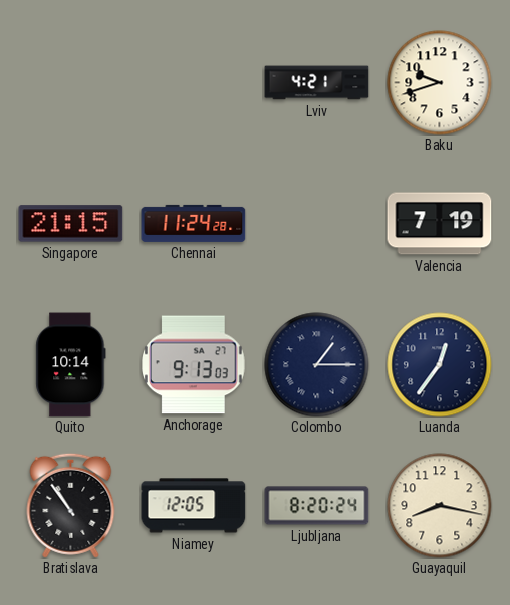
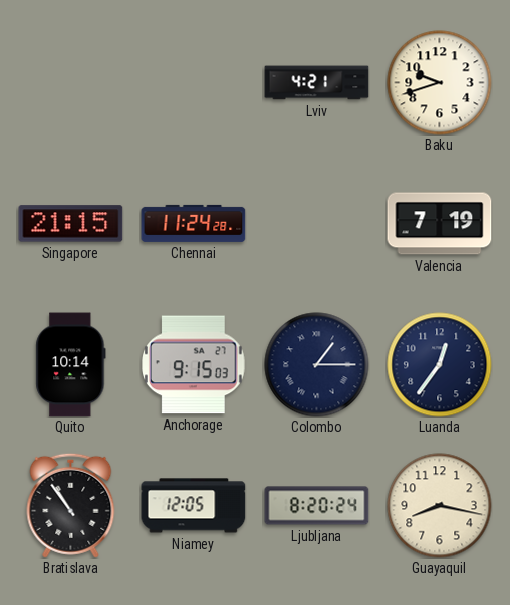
Anchorage: 9:13 -> 9:15
